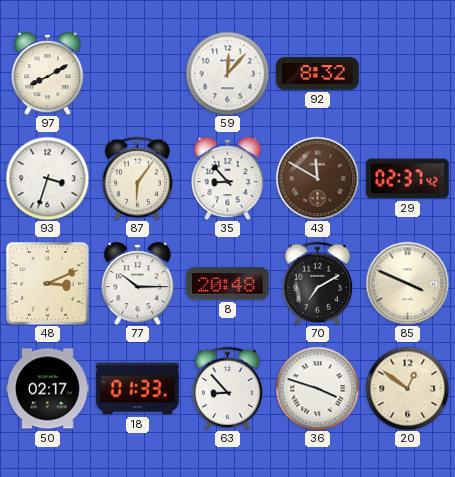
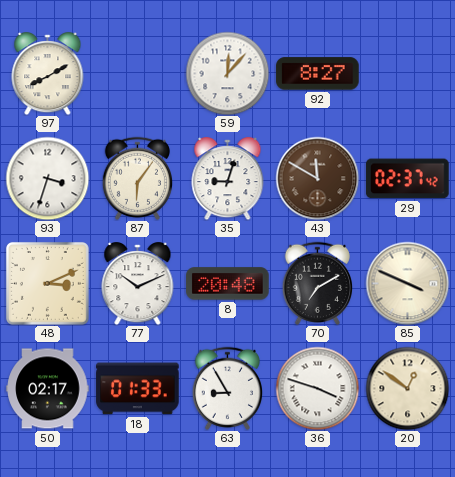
92: 8:32 -> 8:27
35: 8:53 -> 9:03
77: 10:15 -> 10:11
63: 8:53 -> 8:55
